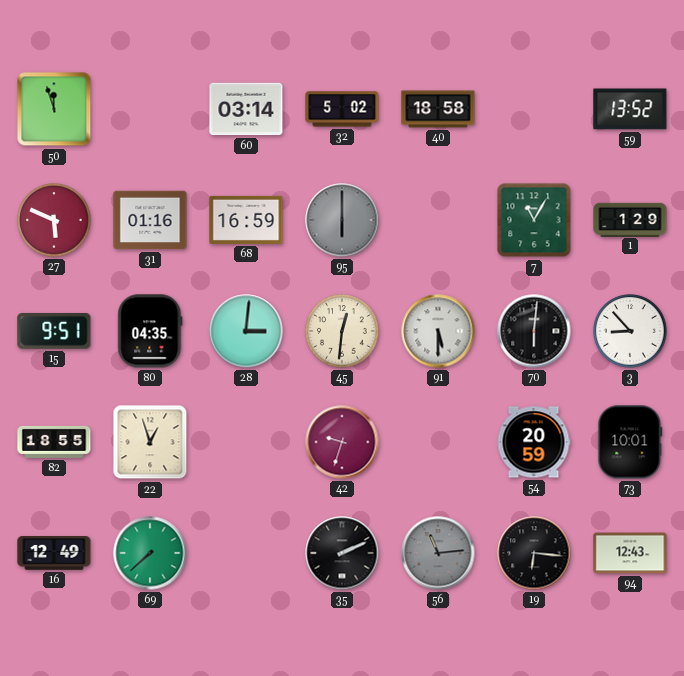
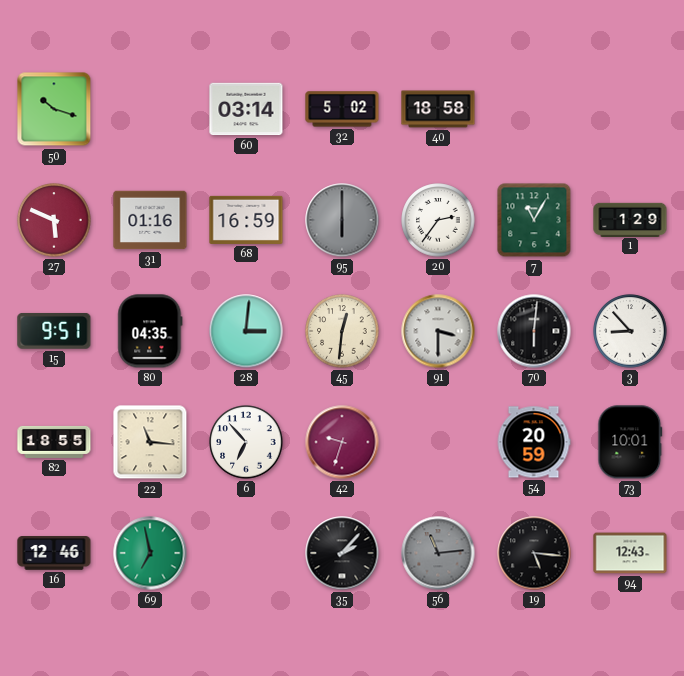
50: 11:57 -> 10:18
59: 13:52 -> none
20: none -> 2:36
91: 5:30 -> 3:30
22: 12:57 -> 11:16
6: none -> 6:53
16: 12:49 -> 12:46
69: 7:38 -> 6:58
35: 2:11 -> 2:07
19: 6:16 -> 5:16
